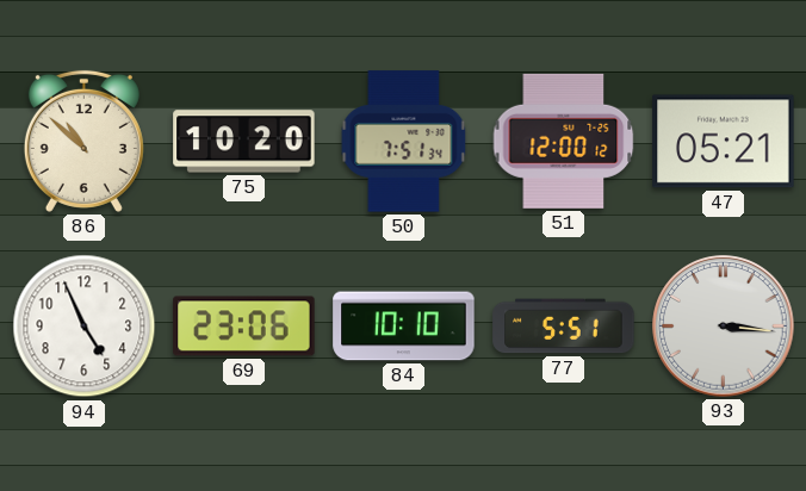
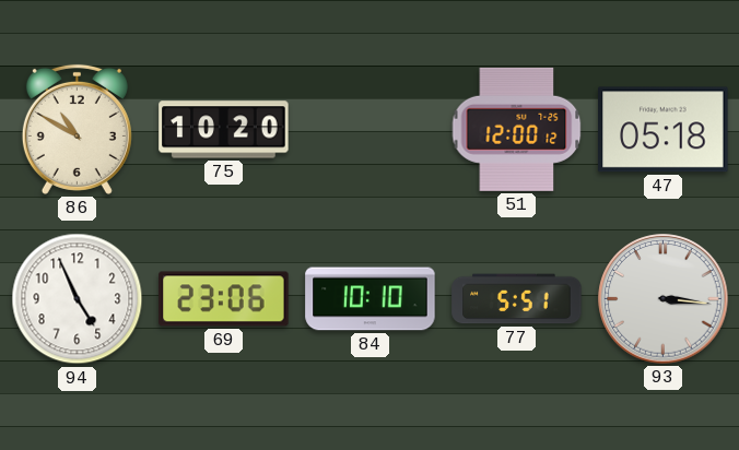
86: 10:52 -> 10:50
50: 7:51 -> none
47: 05:21 -> 05:18
